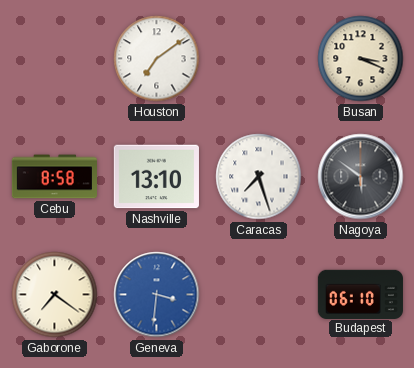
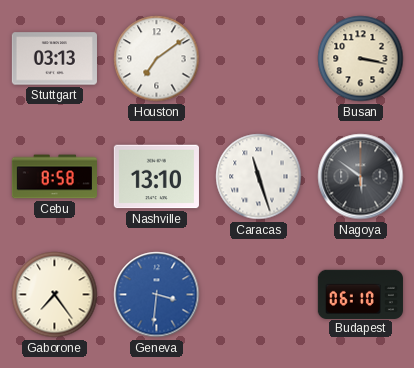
Stuttgart: none -> 03:13
Busan: 3:19 -> 3:17
Caracas: 7:27 -> 11:27
Gaborone: 7:21 -> 7:24
